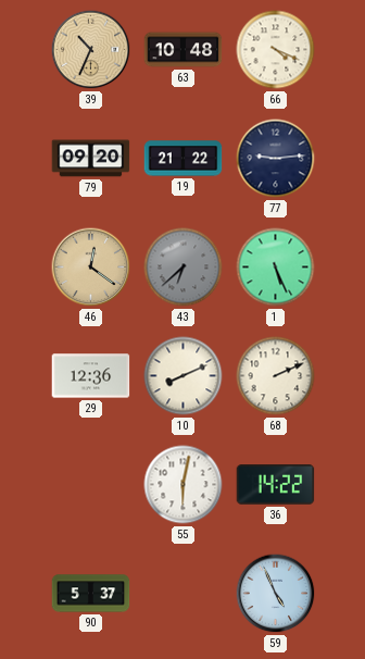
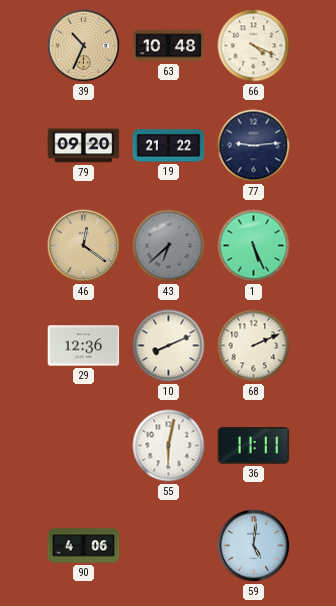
36: 14:22 -> 11:11
90: 5:37 -> 4:06
59: 4:56 -> 5:01
